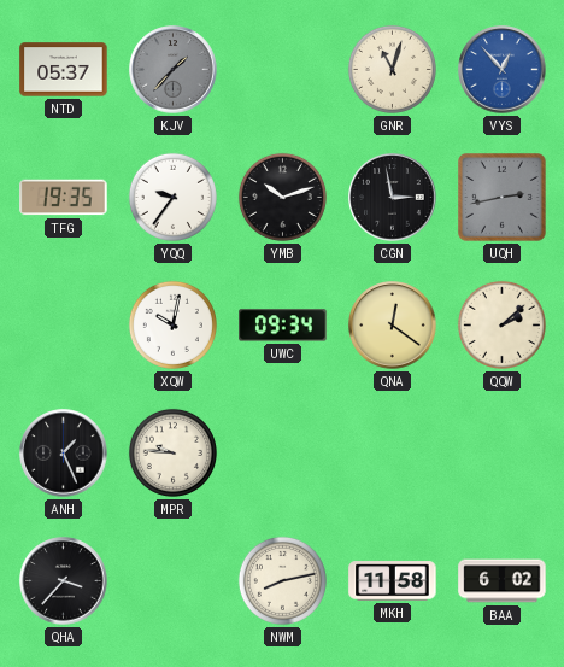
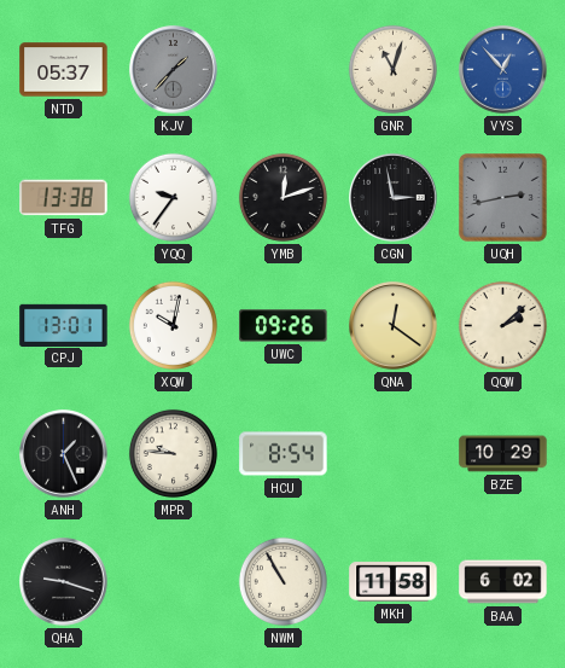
TFG: 19:35 -> 13:38
YMB: 10:12 -> 12:12
CPJ: none -> 13:01
UWC: 09:34 -> 09:26
HCU: none -> 8:54
BZE: none -> 10:29
QHA: 3:37 -> 9:18
NWM: 8:13 -> 10:55
